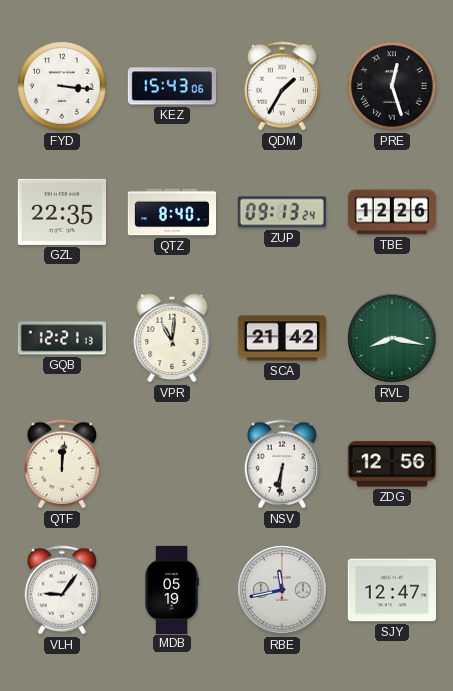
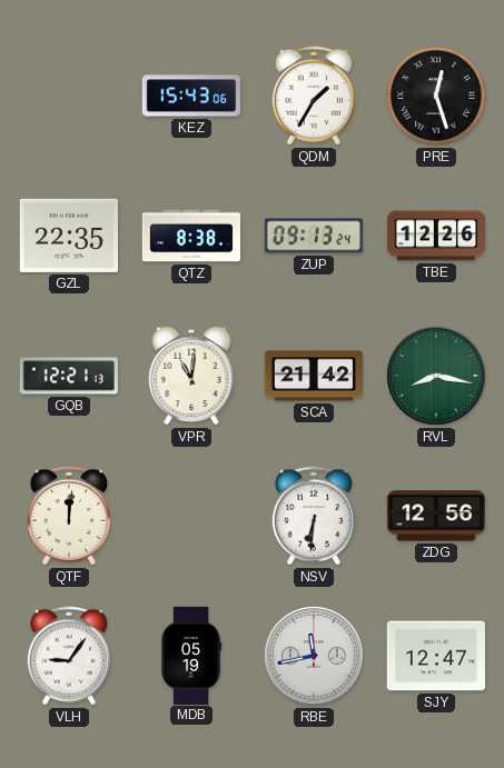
FYD: 3:16 -> none
QTZ: 8:40 -> 8:38
